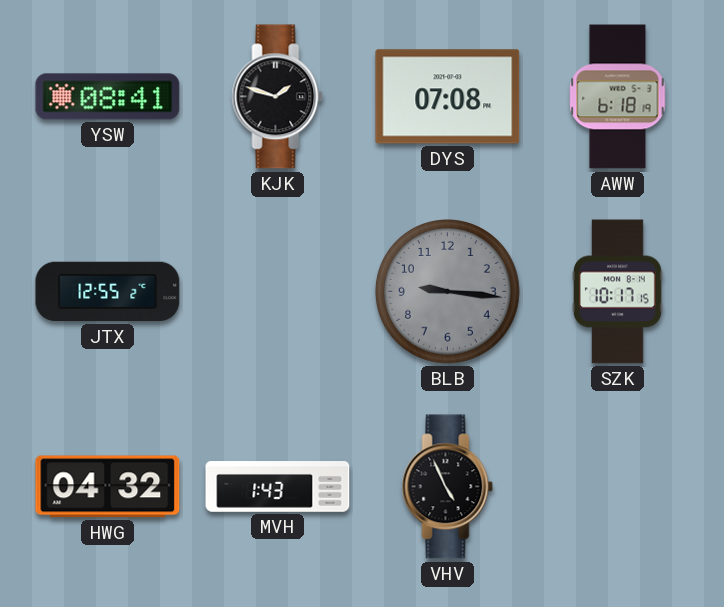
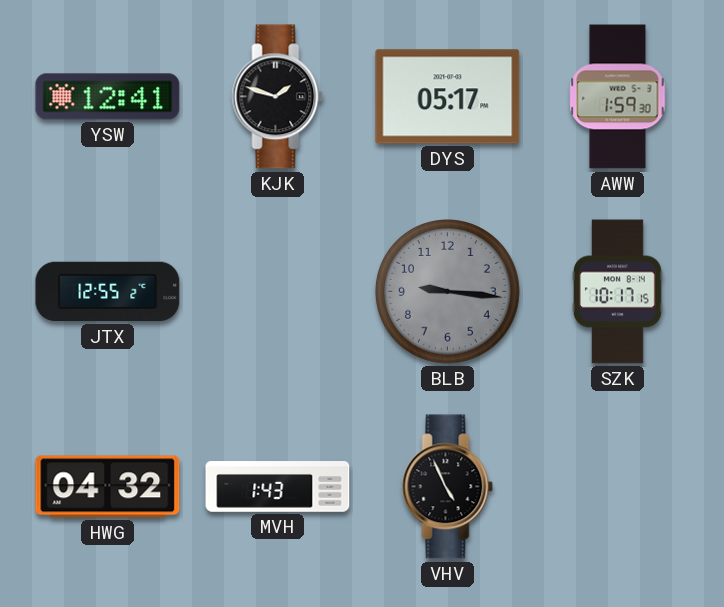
YSW: 08:41 -> 12:41
DYS: 07:08 -> 05:17
AWW: 6:18 -> 1:59
